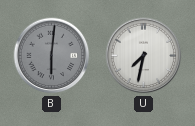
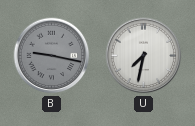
B: 6:01 -> 9:17
